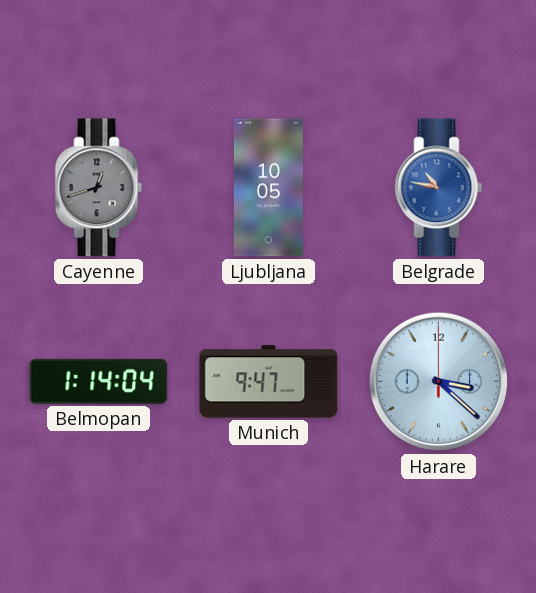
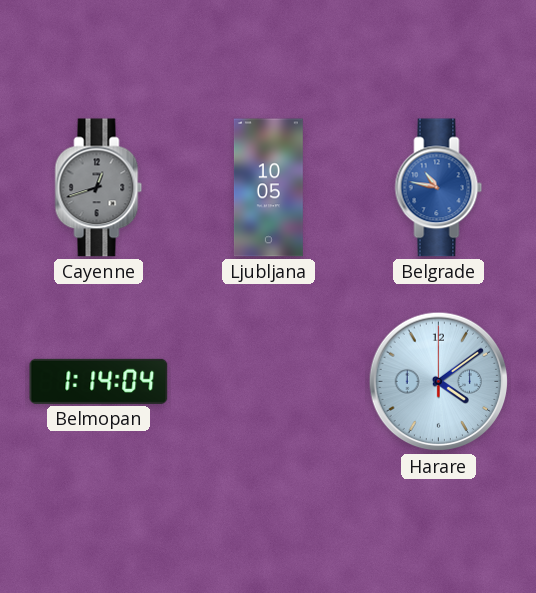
Munich: 9:47 -> none
Harare: 3:22 -> 4:09
